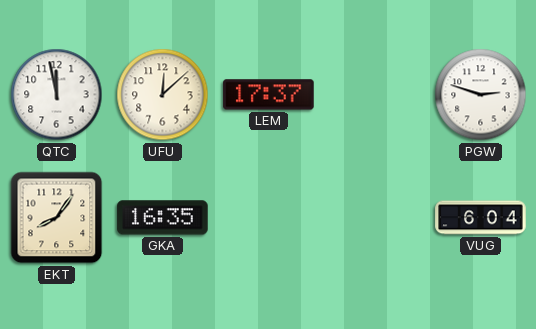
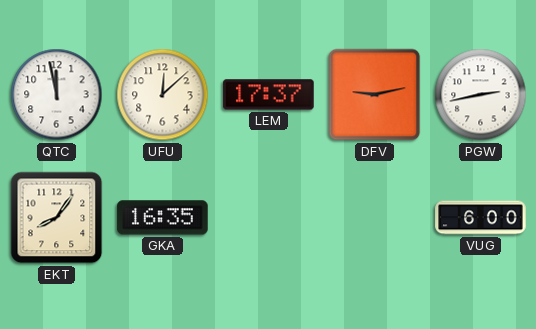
DFV: none -> 9:13
PGW: 2:48 -> 2:43
VUG: 6:04 -> 6:00
